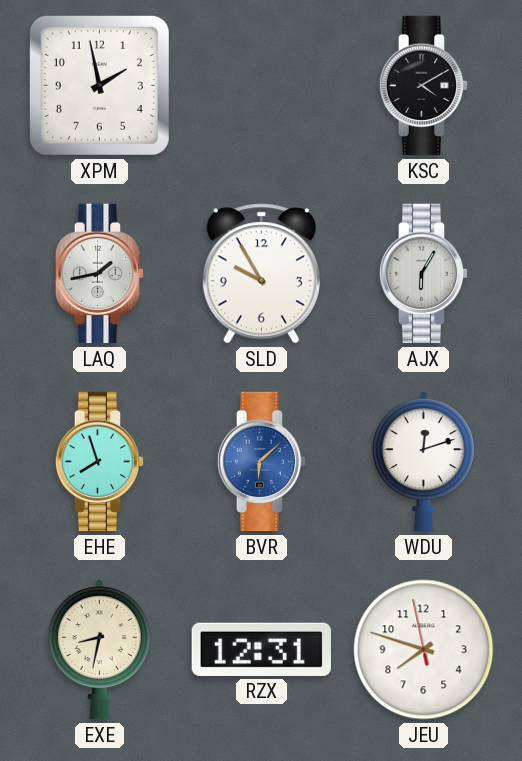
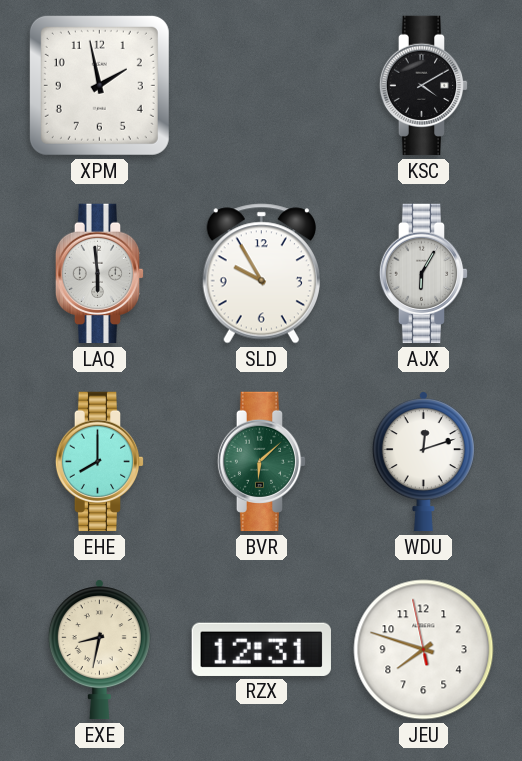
LAQ: 1:43 -> 5:59
EHE: 7:57 -> 8:00
BVR dial: blue -> green
